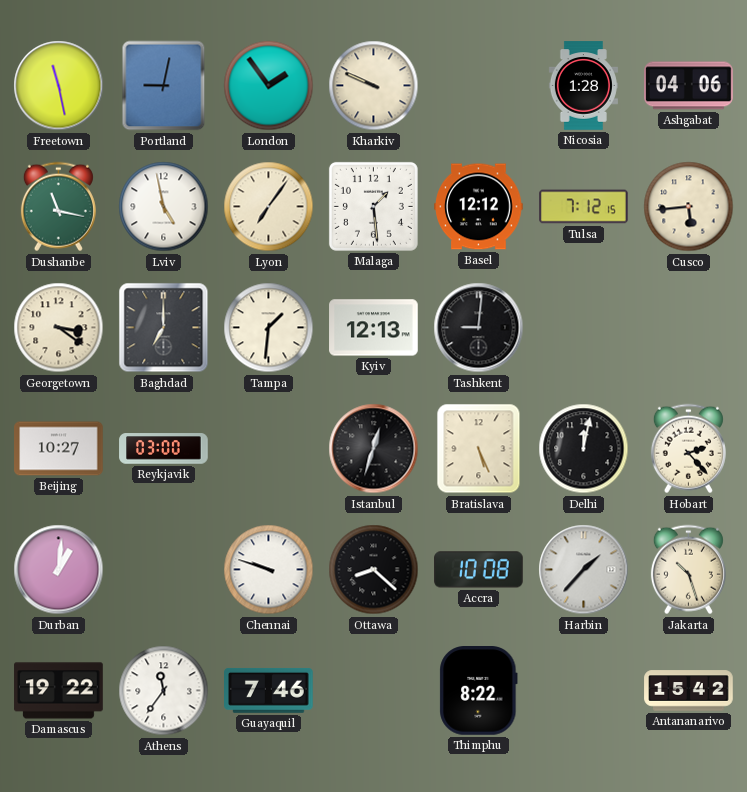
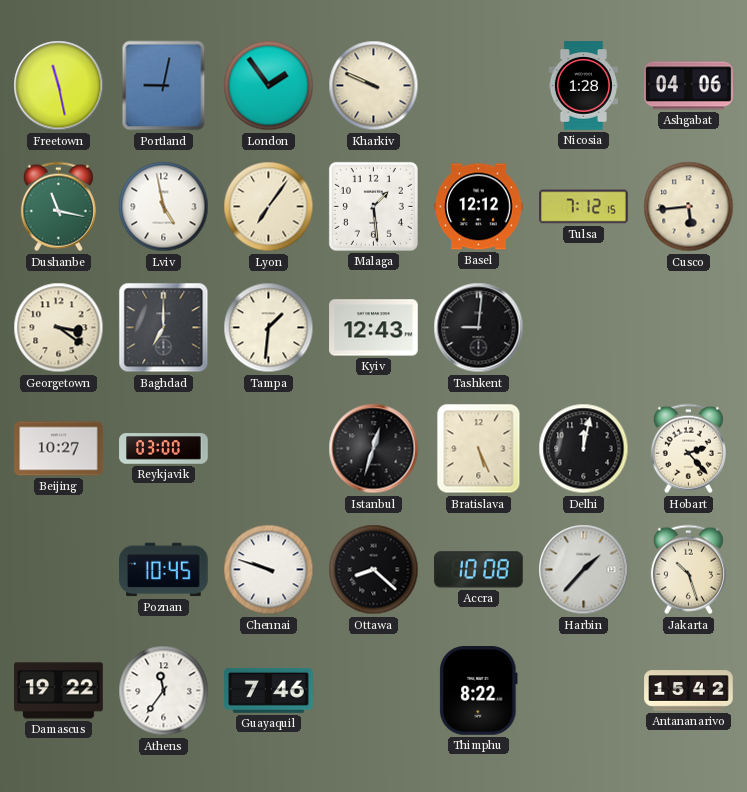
Kyiv: 12:13 -> 12:43
Durban: 1:01 -> none
Poznan: none -> 10:45
